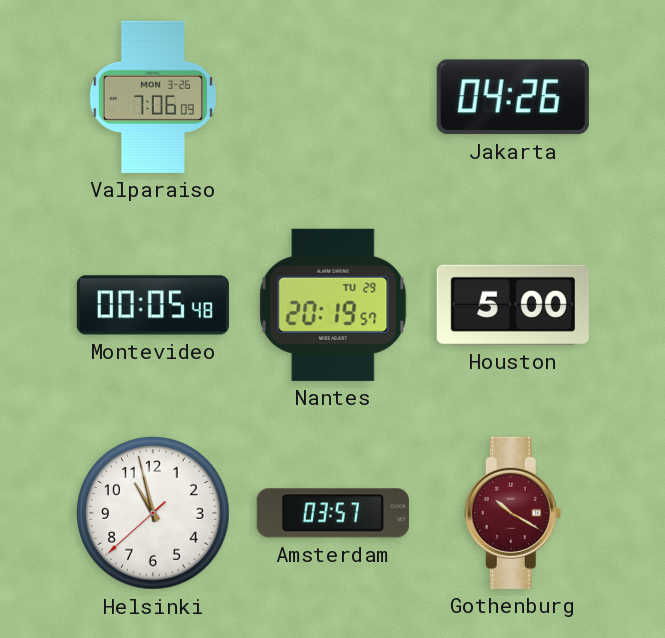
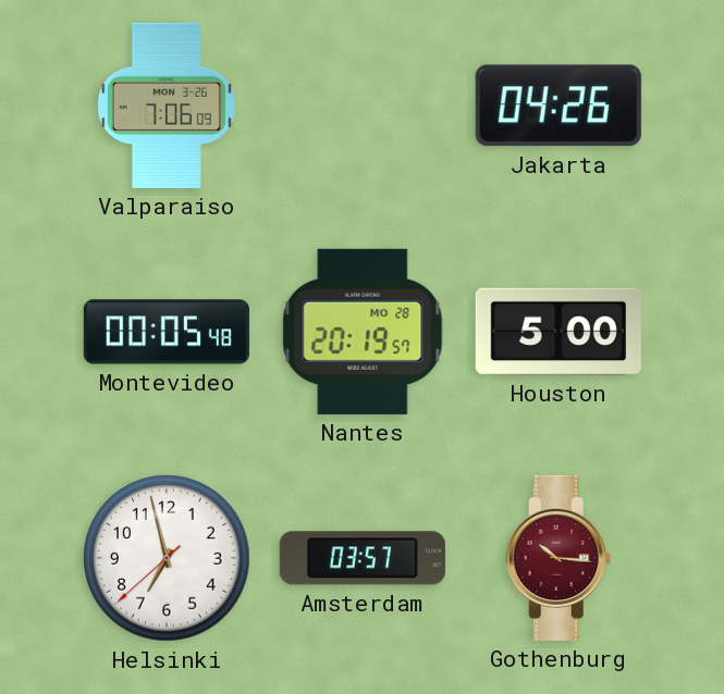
Nantes date: TU 29 -> MO 28
Helsinki: 10:57 -> 6:57
Gothenburg: 10:20 -> 10:16
